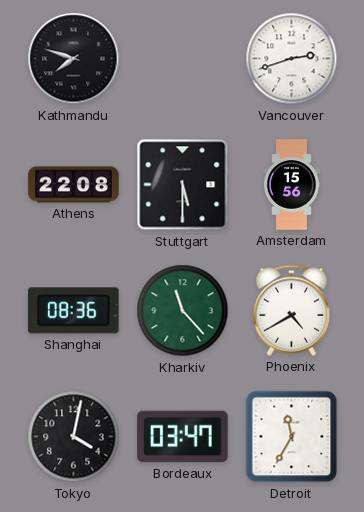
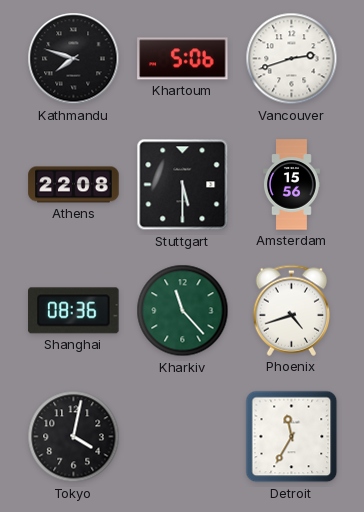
Khartoum: none -> 5:06
Phoenix: 4:40 -> 4:42
Bordeaux: 03:47 -> none
